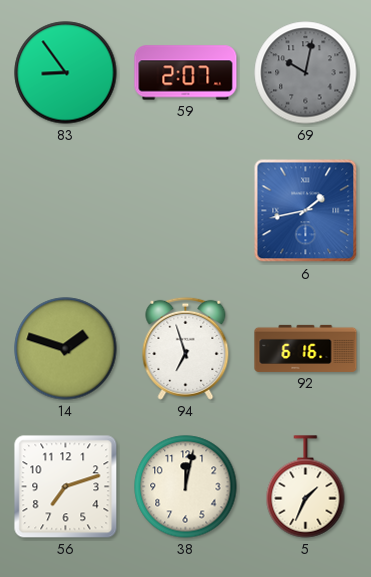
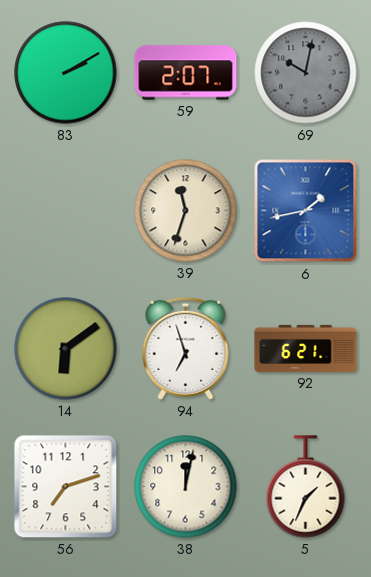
83: 8:54 -> 2:10
39: none -> 11:33
14: 1:48 -> 6:09
92: 6:16 -> 6:21
